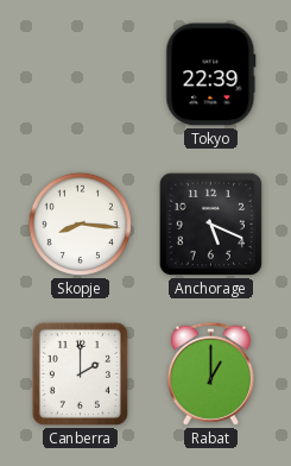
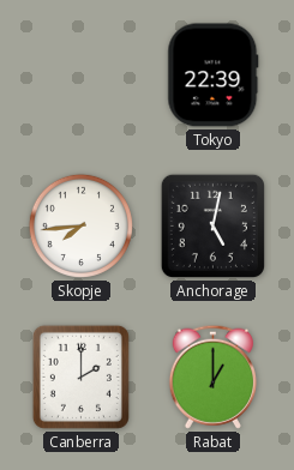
Skopje: 8:16 -> 7:44
Anchorage: 5:19 -> 5:02
